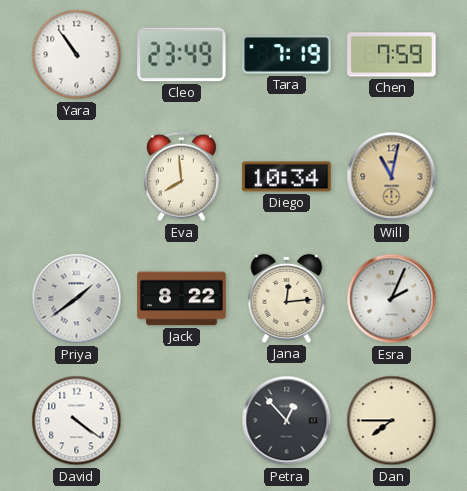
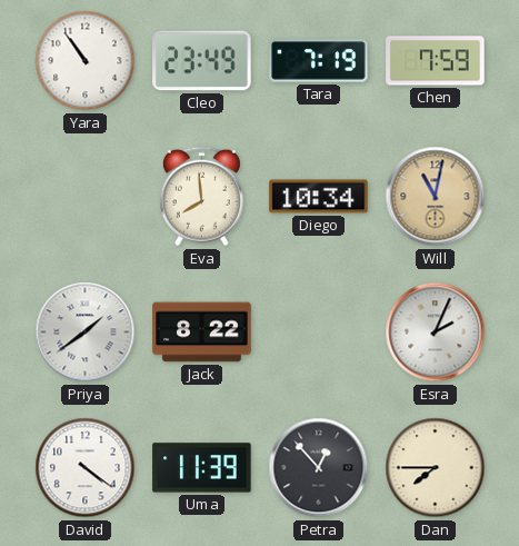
Jana: 12:14 -> none
Uma: none -> 11:39
